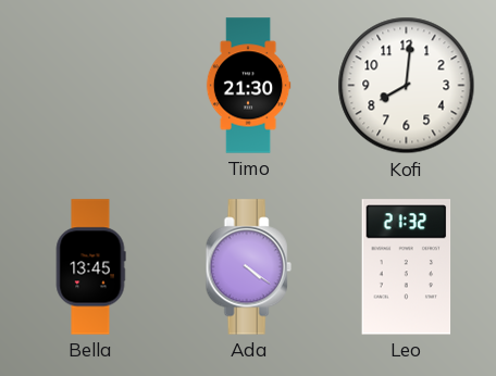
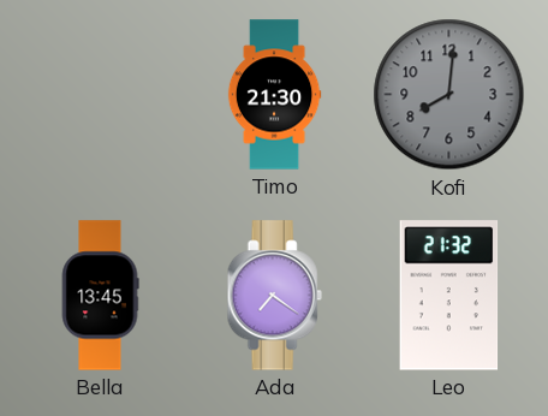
Kofi dial: white -> grey
Ada: 4:21 -> 7:21
